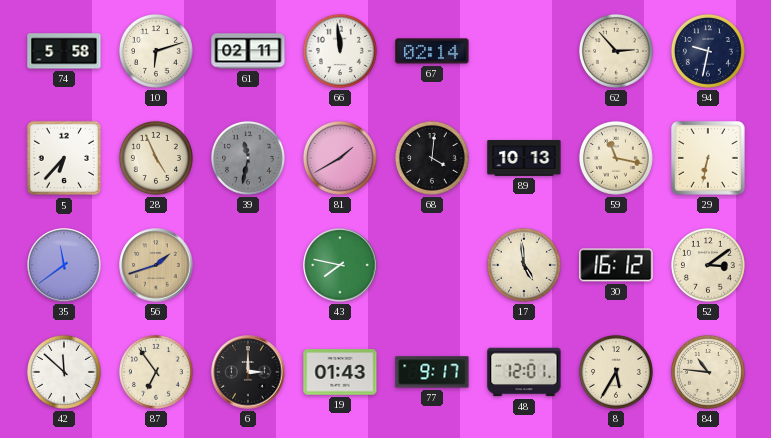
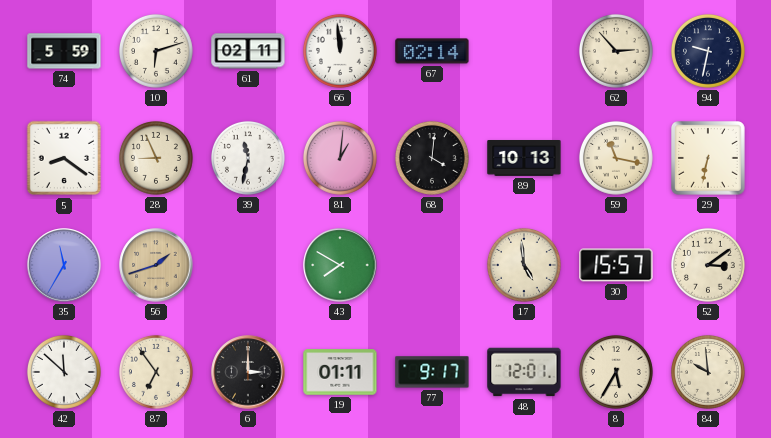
74: 5:58 -> 5:59
5: 6:37 -> 8:21
28: 4:56 -> 8:56
39 dial: grey -> white
81: 1:40 -> 1:01
35: 11:39 -> 11:35
43: 7:47 -> 7:50
30: 16:12 -> 15:57
19: 01:43 -> 01:11
84: 10:46 -> 9:59
